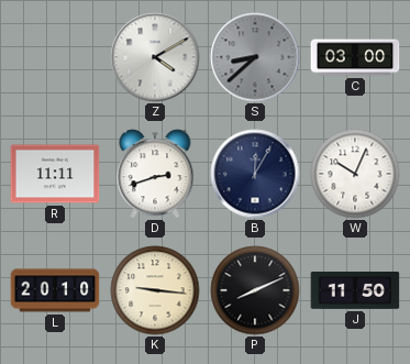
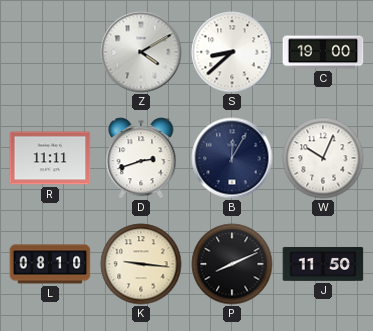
S dial: grey -> white
C: 03:00 -> 19:00
L: 20:10 -> 08:10
